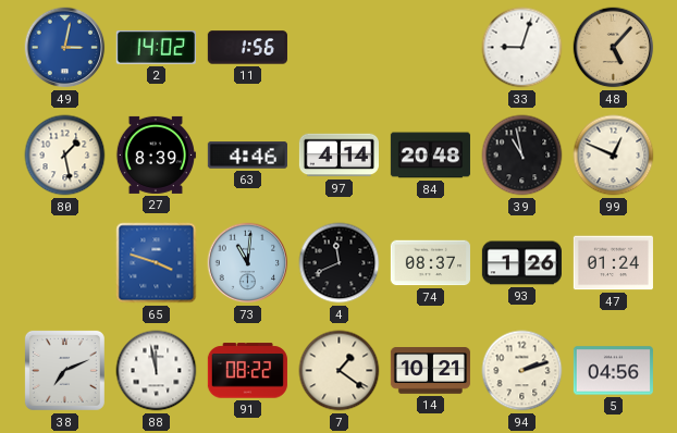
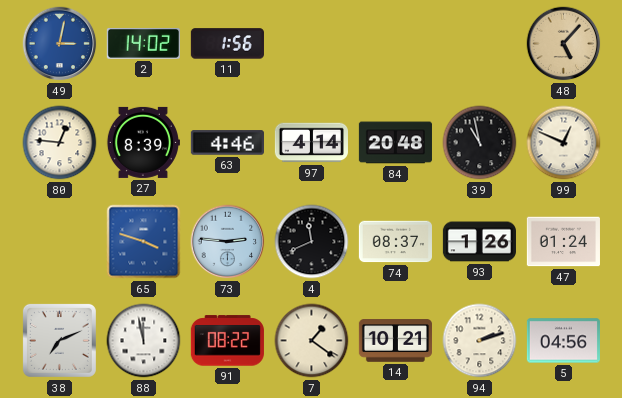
33: 9:03 -> none
80: 1:28 -> 12:46
73: 11:01 -> 2:46
